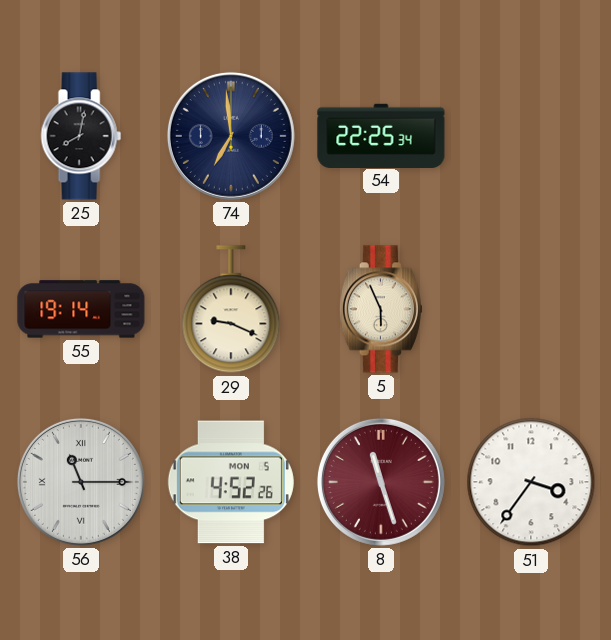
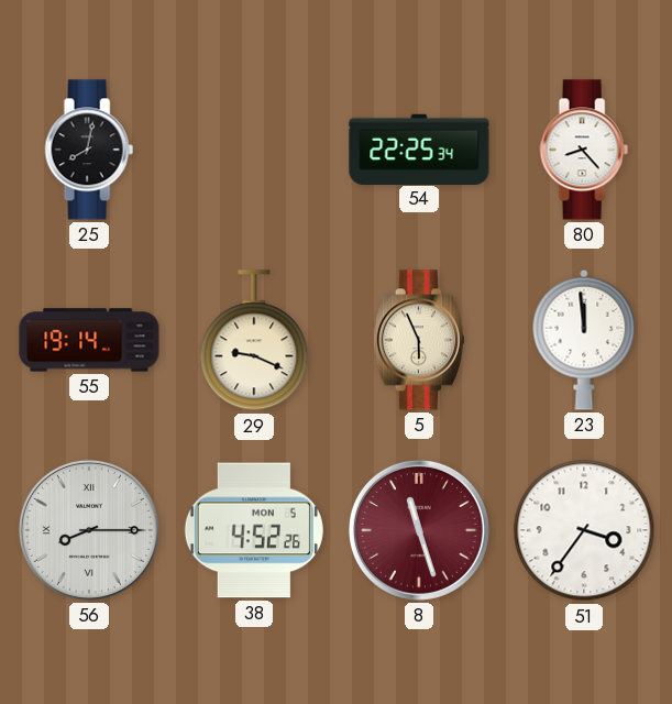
74: 6:59 -> none
80: none -> 8:23
23: none -> 11:59
56: 11:15 -> 8:15
